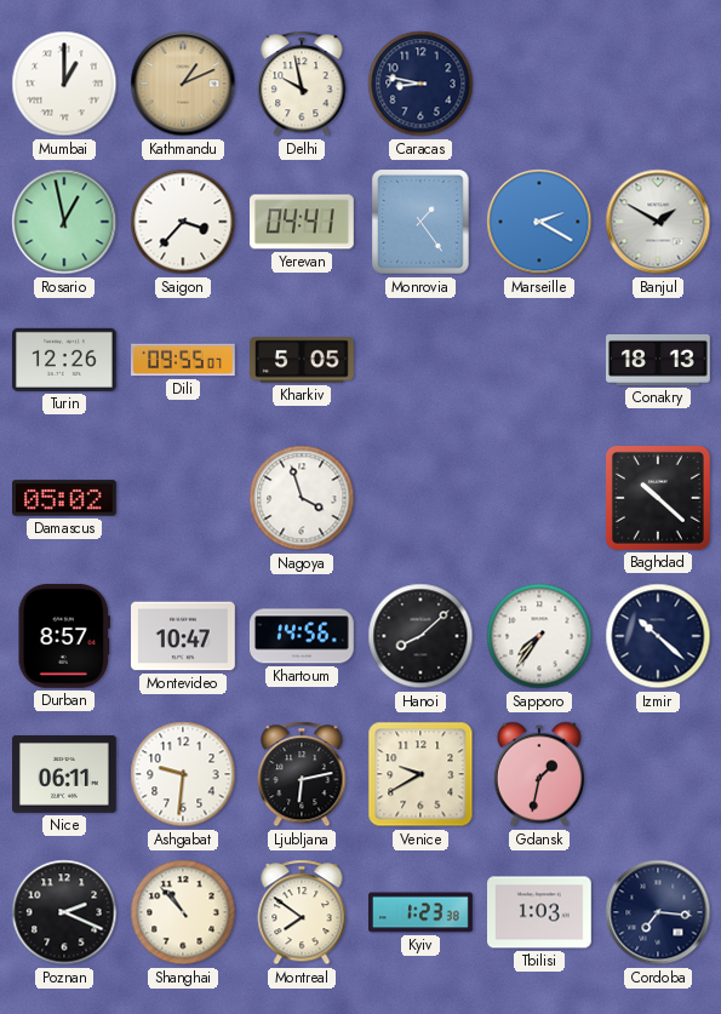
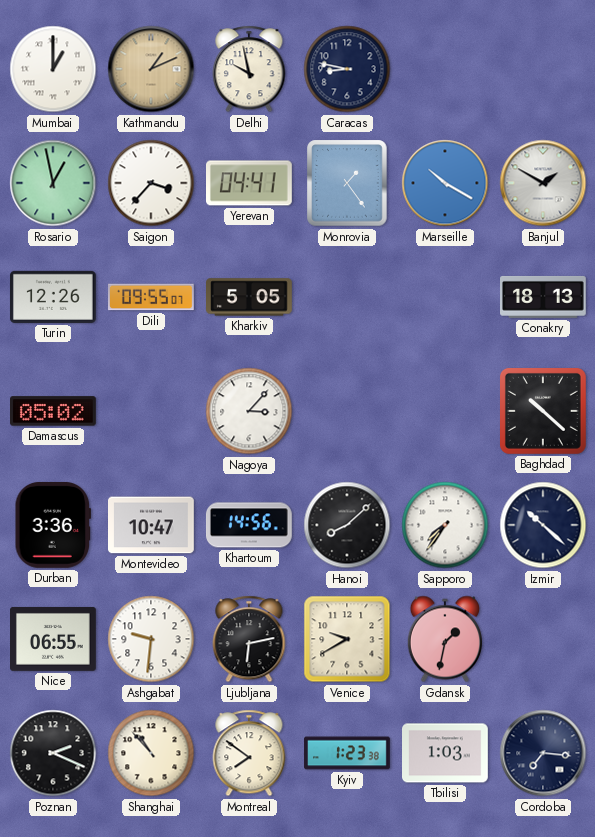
Marseille: 2:20 -> 10:20
Nagoya: 3:57 -> 3:07
Durban: 8:57 -> 3:36
Nice: 06:11 -> 06:55
